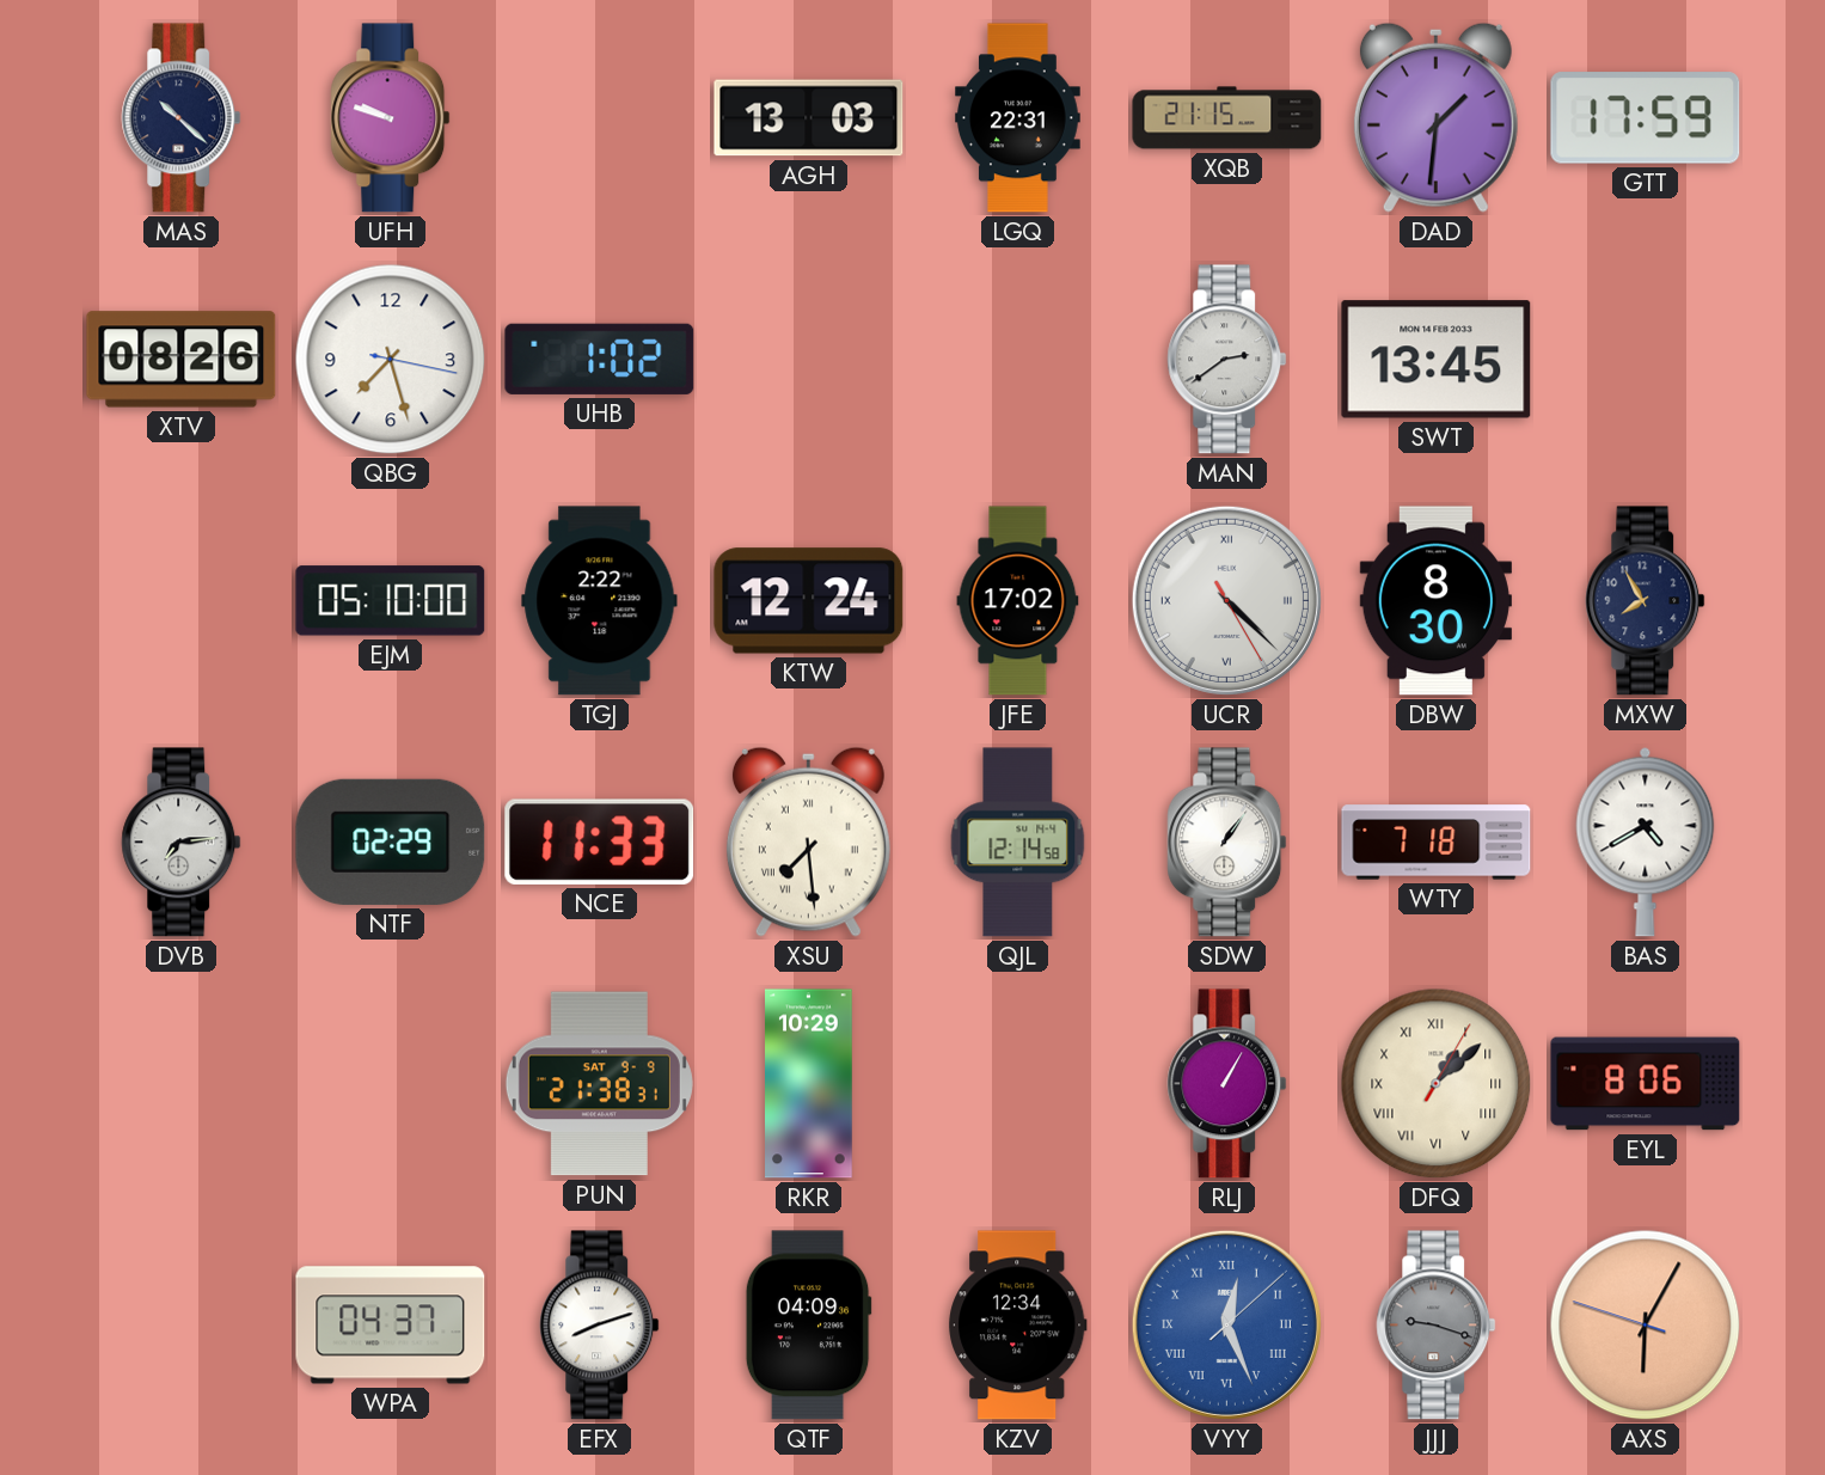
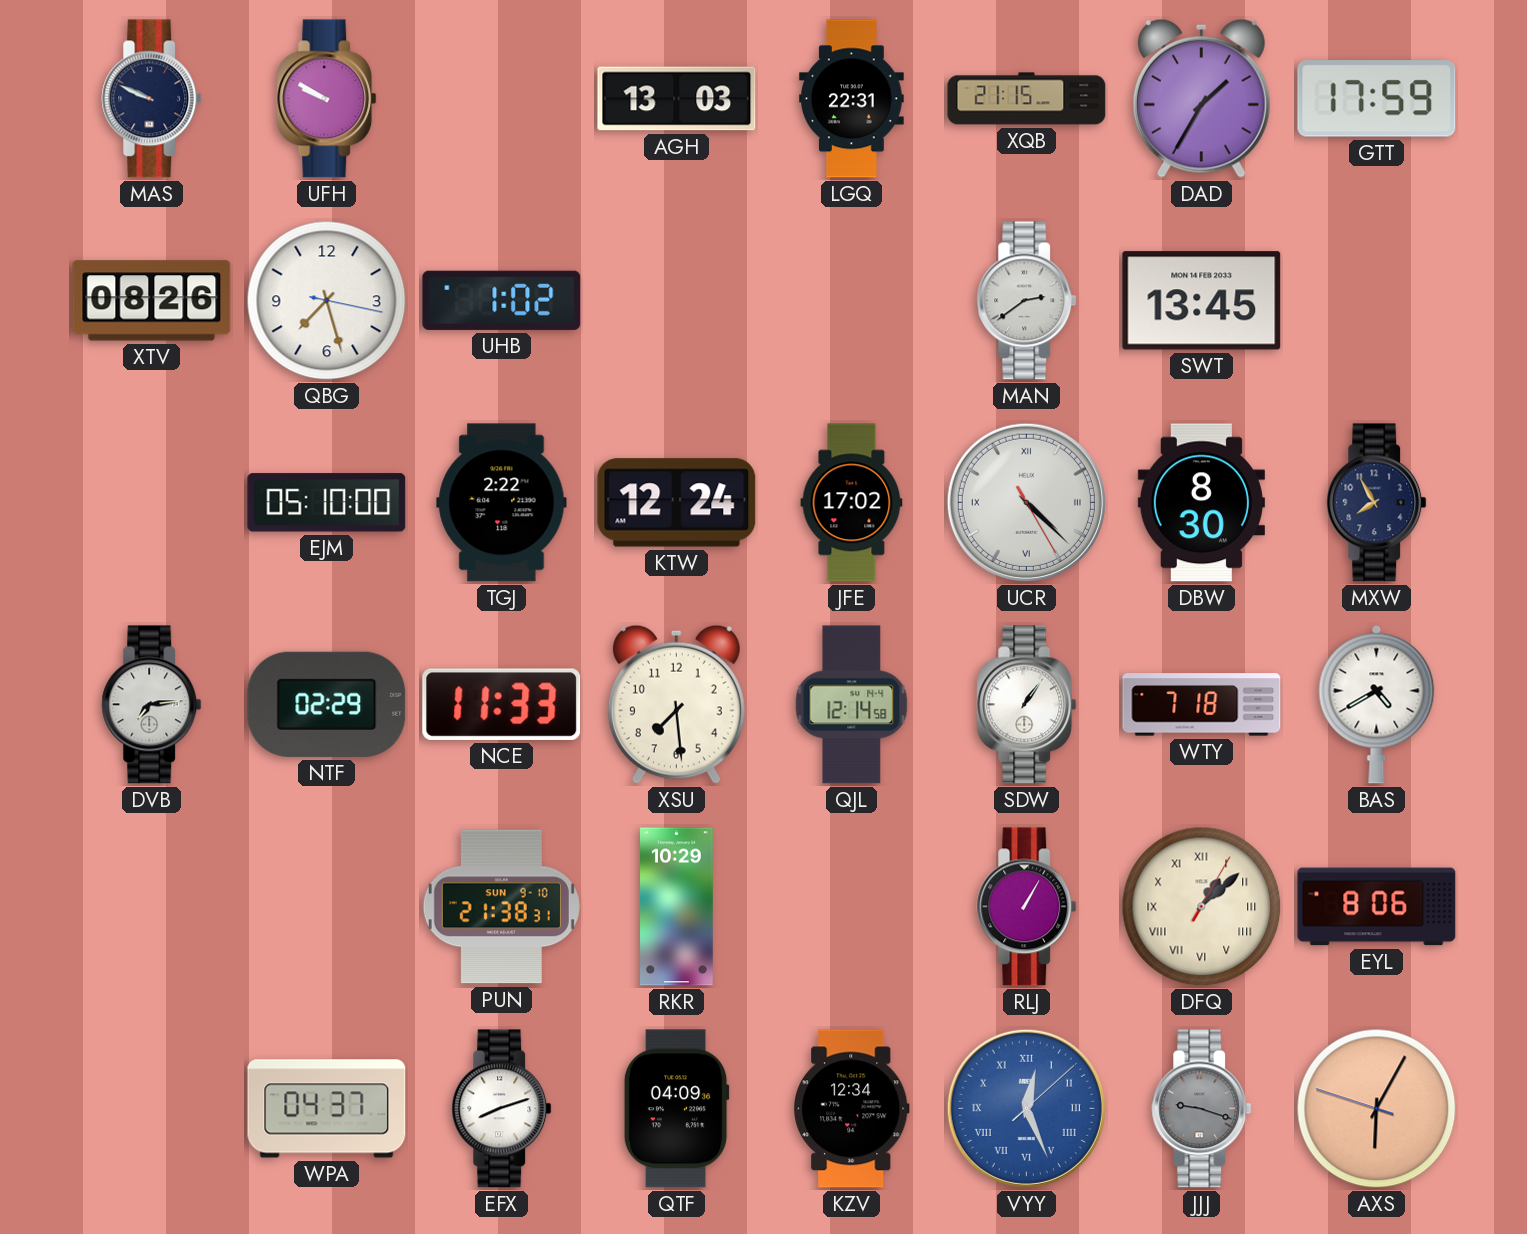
MAS: 10:22 -> 9:49
UFH: 9:48 -> 9:50
DAD: 1:31 -> 1:35
XSU numerals: Roman -> Arabic
PUN date: SAT 9-9 -> SUN 9-10
